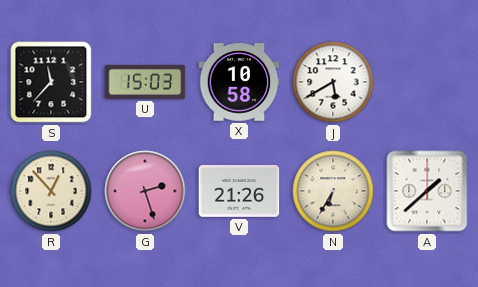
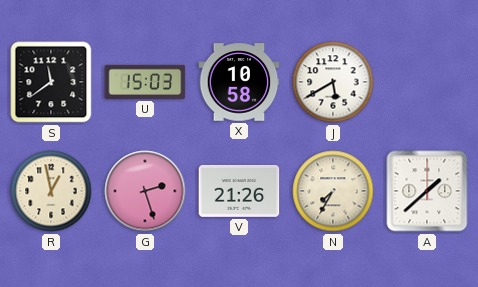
S: 11:37 -> 11:39
R: 12:53 -> 12:58
N: 6:35 -> 7:35
